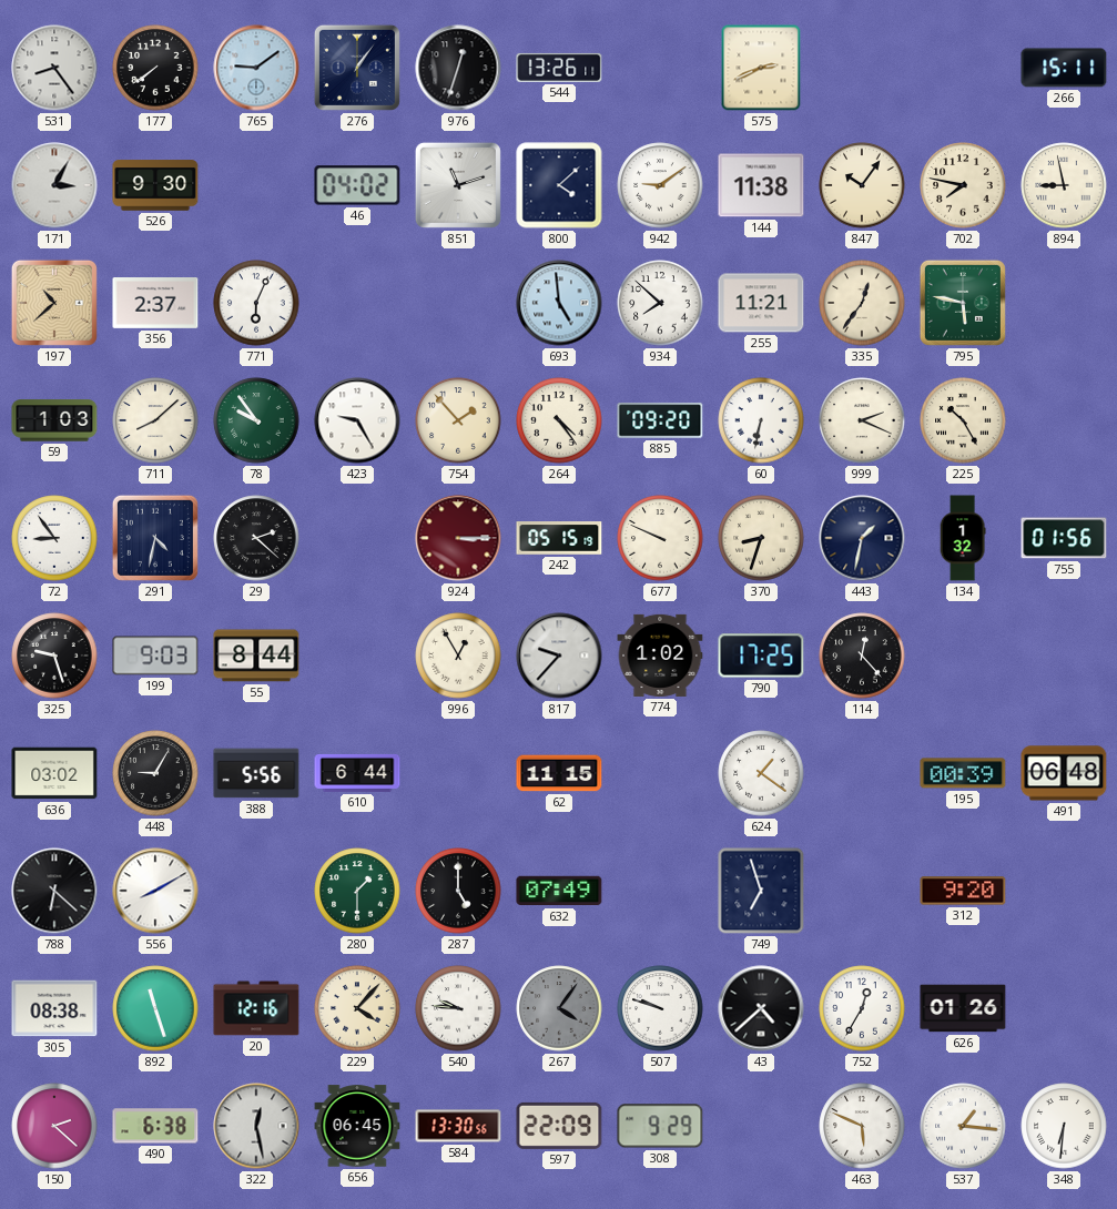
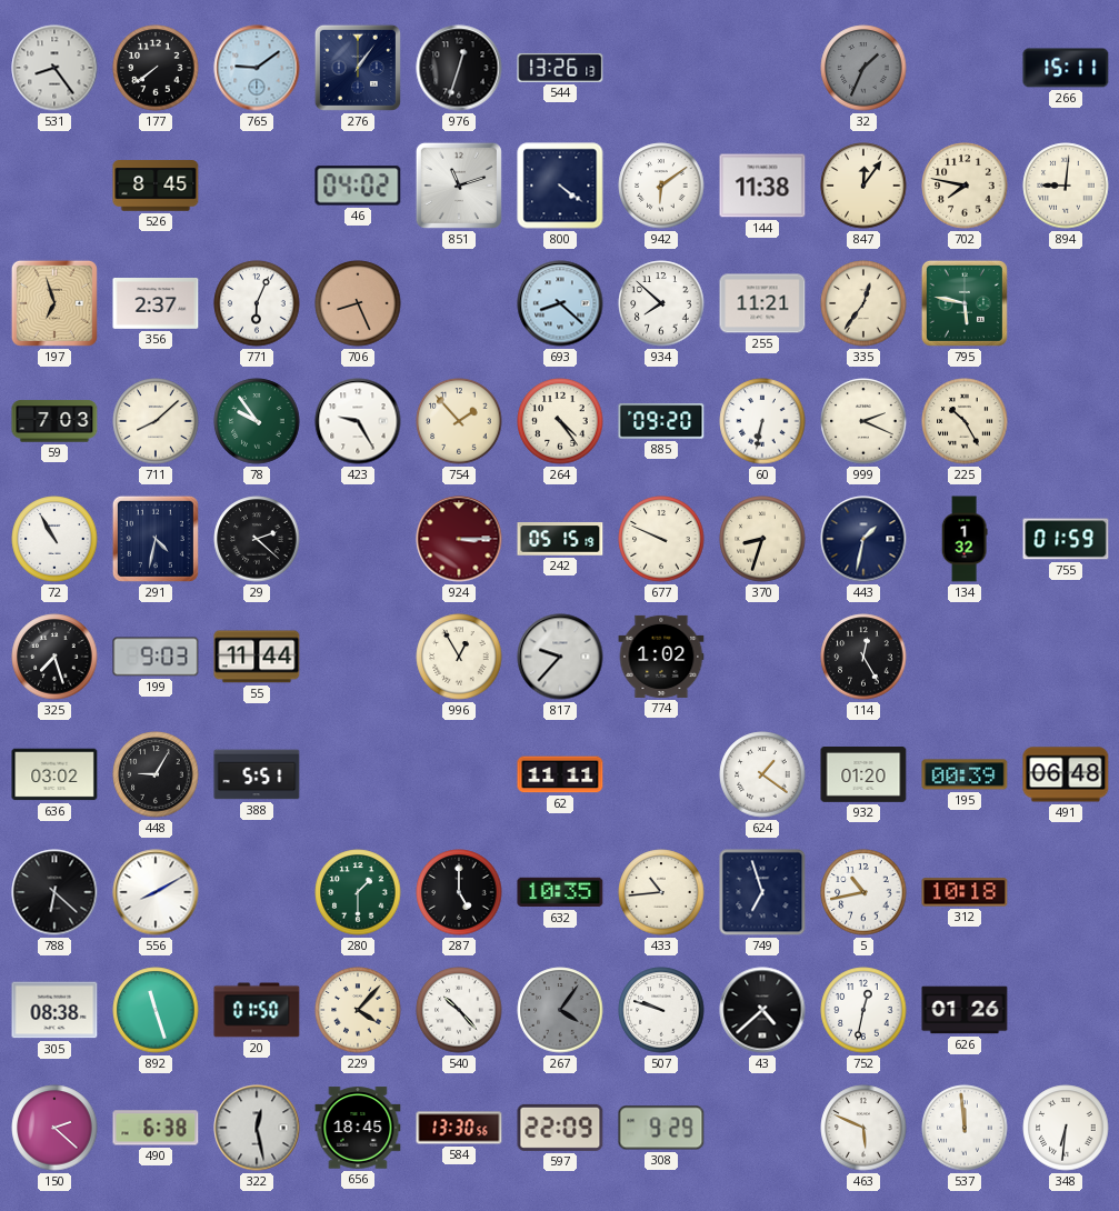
544: 13:26:11 -> 13:26:13
575: 2:41 -> none
32: none -> 1:34
171: 3:05 -> none
526: 9:30 -> 8:45
800: 4:08 -> 4:21
942: 9:09 -> 6:09
847: 10:06 -> 12:06
894: 8:58 -> 9:01
197: 10:38 -> 6:57
706: none -> 8:26
693: 4:59 -> 8:22
59: 1:03 -> 7:03
72: 8:54 -> 10:55
755: 01:56 -> 01:59
325: 9:27 -> 7:27
55: 8:44 -> 11:44
790: 17:25 -> none
114: 12:23 -> 12:25
388: 5:56 -> 5:51
610: 6:44 -> none
62: 11:15 -> 11:11
932: none -> 01:20
632: 07:49 -> 10:35
433: none -> 10:44
5: none -> 10:43
312: 9:20 -> 10:18
20: 12:16 -> 01:50
540: 9:46 -> 10:23
752: 12:35 -> 12:32
656: 06:45 -> 18:45
537: 1:16 -> 11:59
